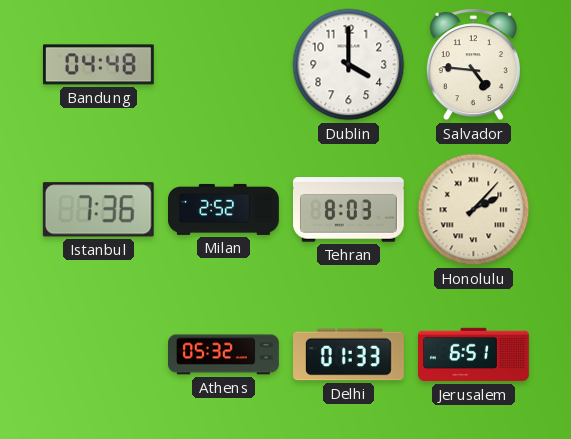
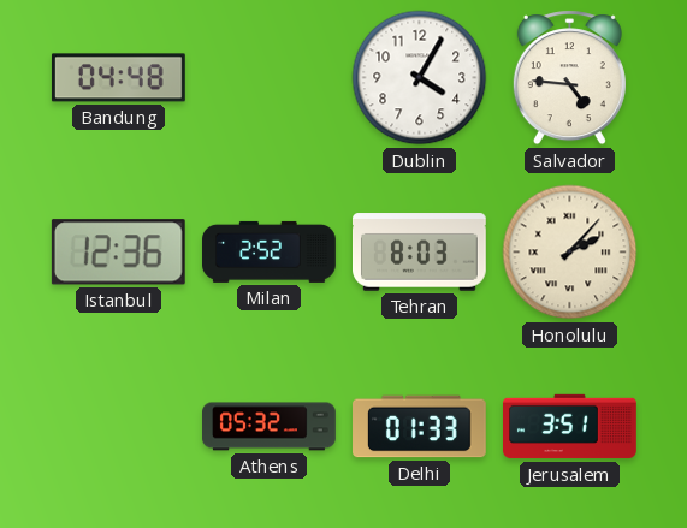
Dublin: 4:00 -> 4:05
Istanbul: 7:36 -> 12:36
Jerusalem: 6:51 -> 3:51
